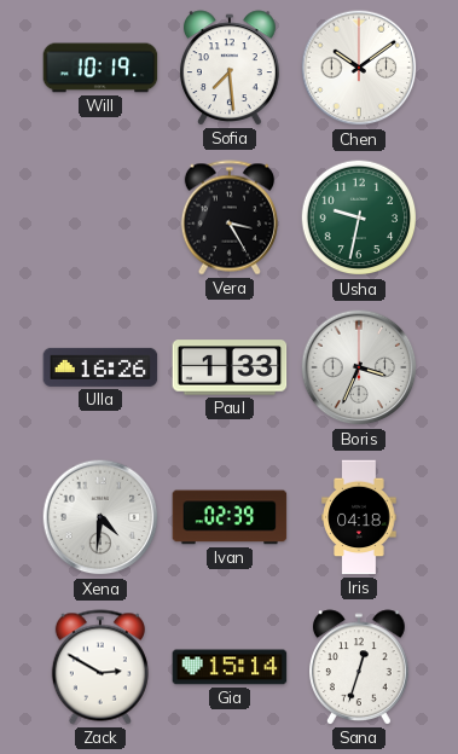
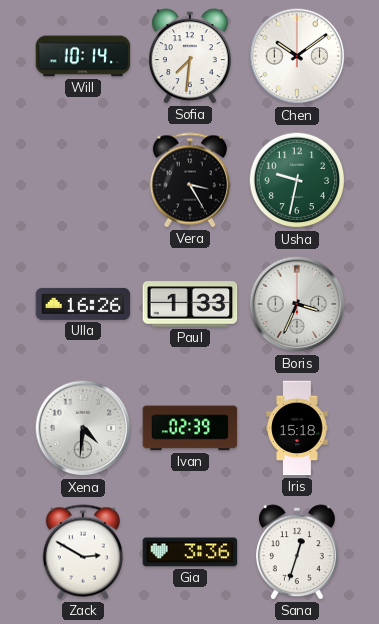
Will: 10:19 -> 10:14
Sofia: 7:29 -> 7:31
Iris: 04:18 -> 15:18
Gia: 15:14 -> 3:36
